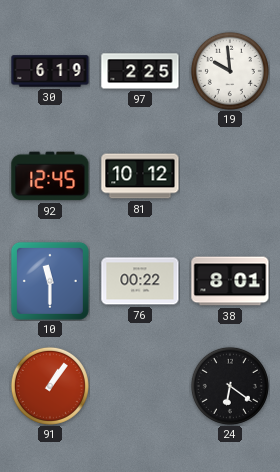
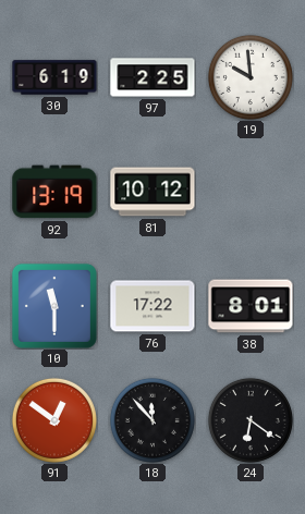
92: 12:45 -> 13:19
76: 00:22 -> 17:22
91: 1:06 -> 12:51
18: none -> 11:53
